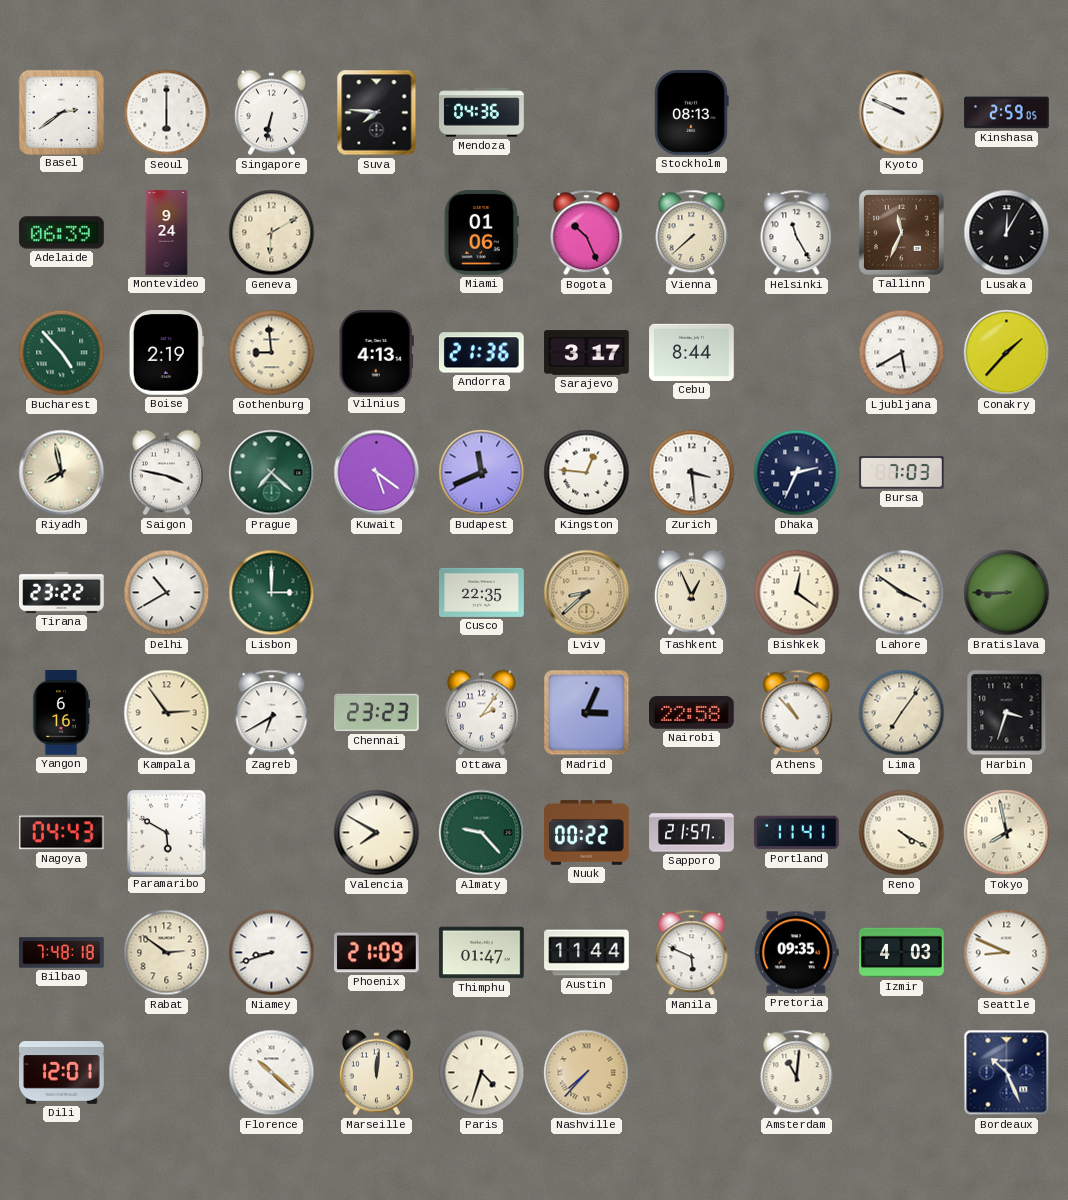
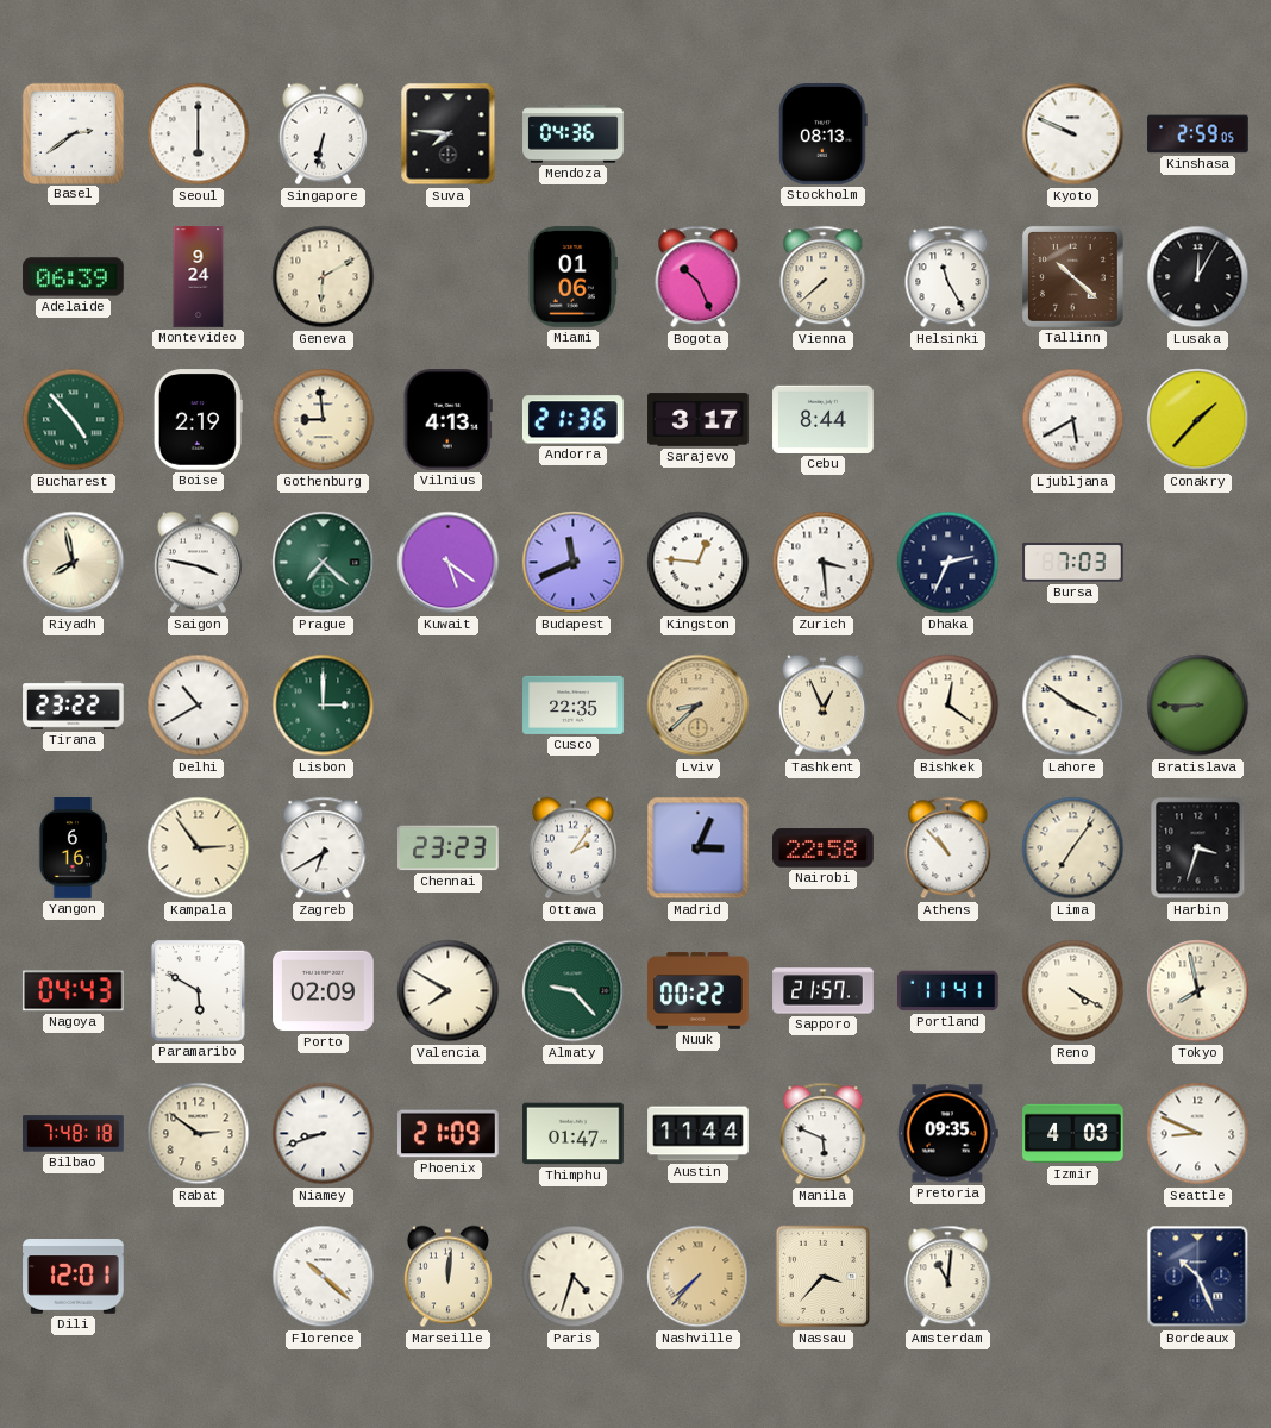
Tallinn: 11:34 -> 10:22
Porto: none -> 02:09
Nassau: none -> 3:37
